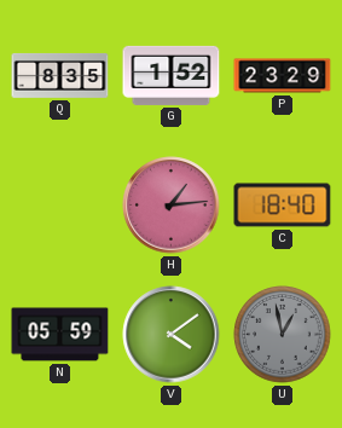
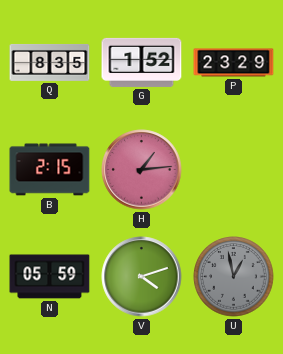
B: none -> 2:15
C: 18:40 -> none
V: 4:09 -> 4:12
